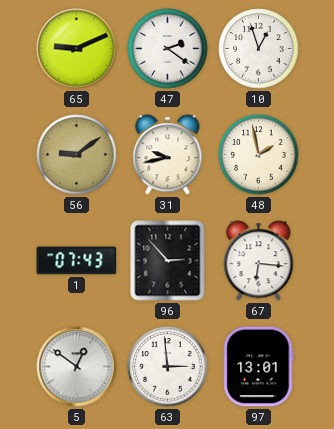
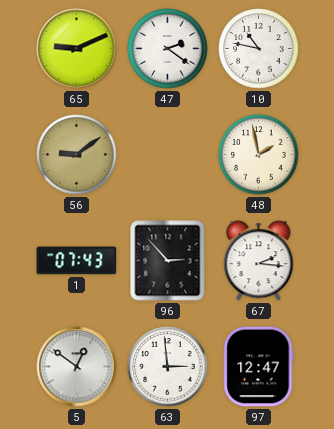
10: 12:57 -> 10:47
31: 9:43 -> none
67: 6:16 -> 2:16
97: 13:01 -> 12:47
